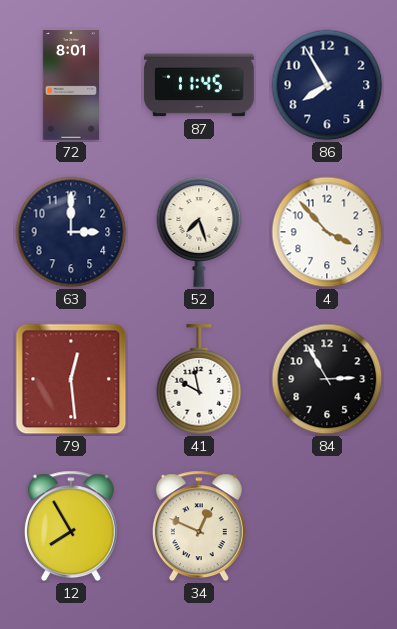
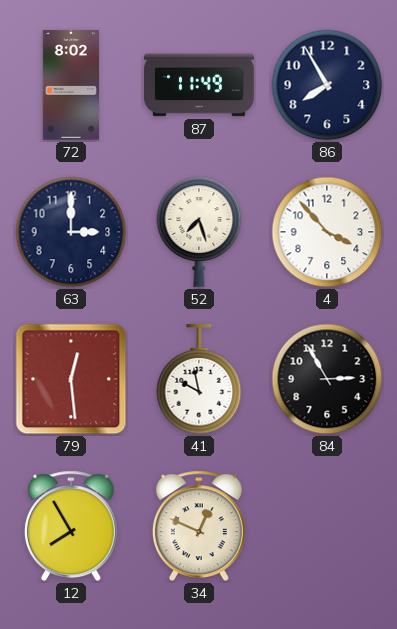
72: 8:01 -> 8:02
87: 11:45 -> 11:49
